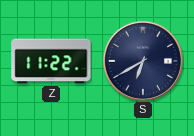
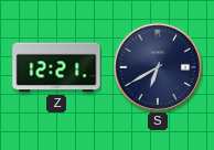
Z: 11:22 -> 12:21
